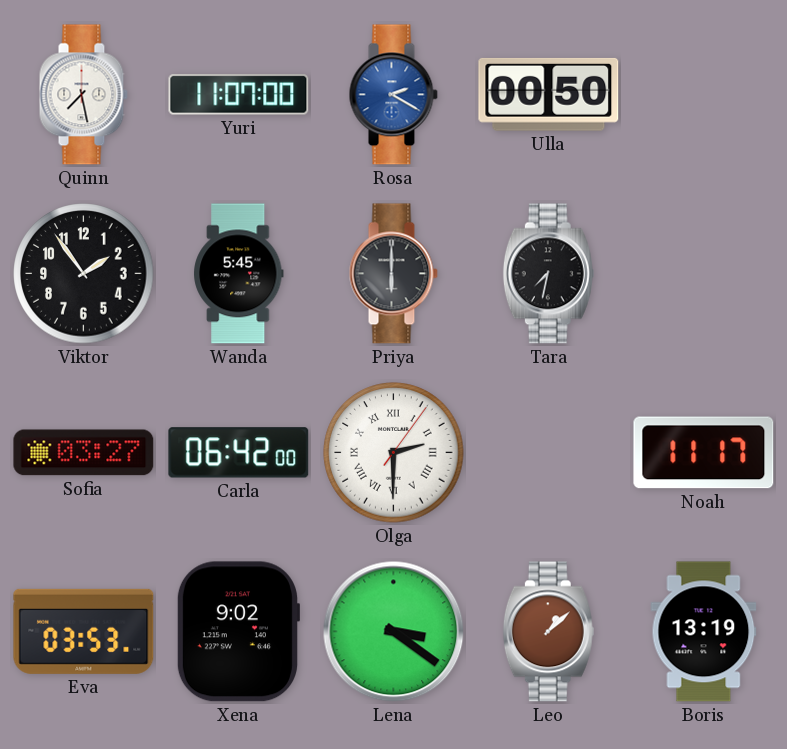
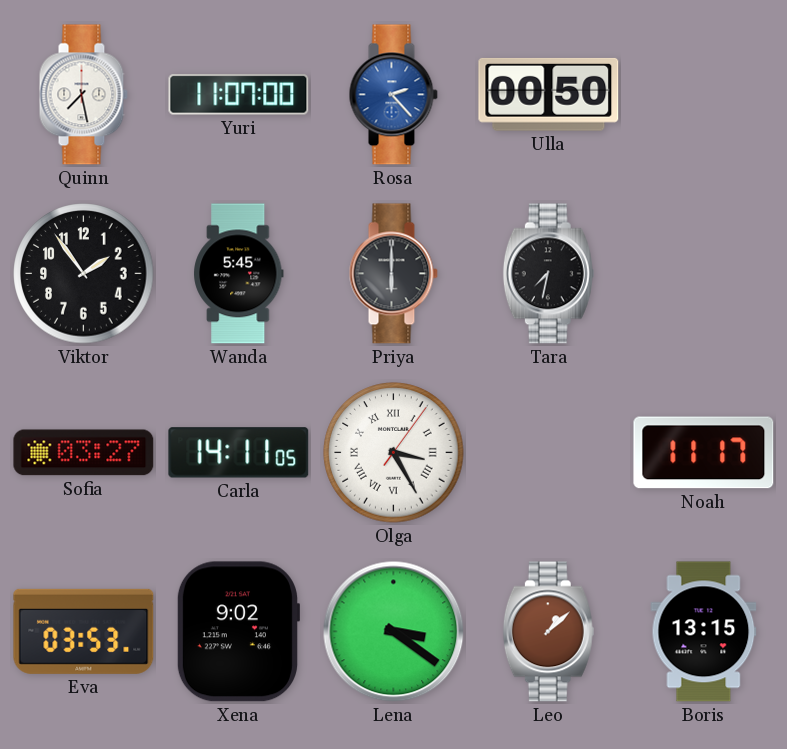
Rosa: 2:20 -> 2:23
Carla: 06:42 -> 14:11
Olga: 2:30 -> 3:25
Boris: 13:19 -> 13:15
